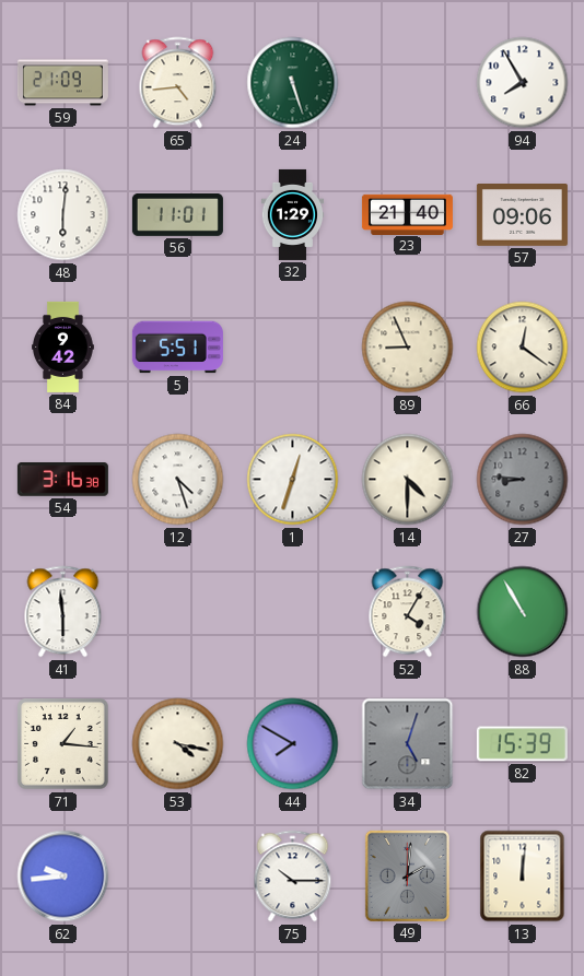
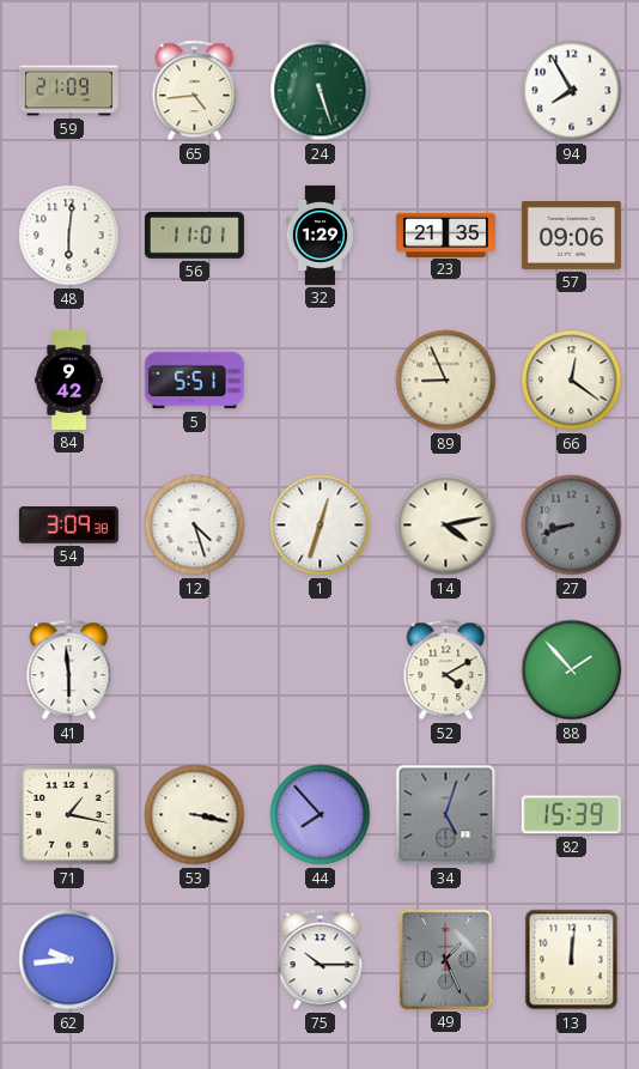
23: 21:40 -> 21:35
54: 3:16 -> 3:09
14: 4:30 -> 4:13
27: 8:46 -> 8:42
52: 4:05 -> 4:10
88: 10:55 -> 1:53
71: 1:16 -> 1:17
53: 4:17 -> 3:17
44: 7:50 -> 7:53
49: 2:01 -> 1:26
